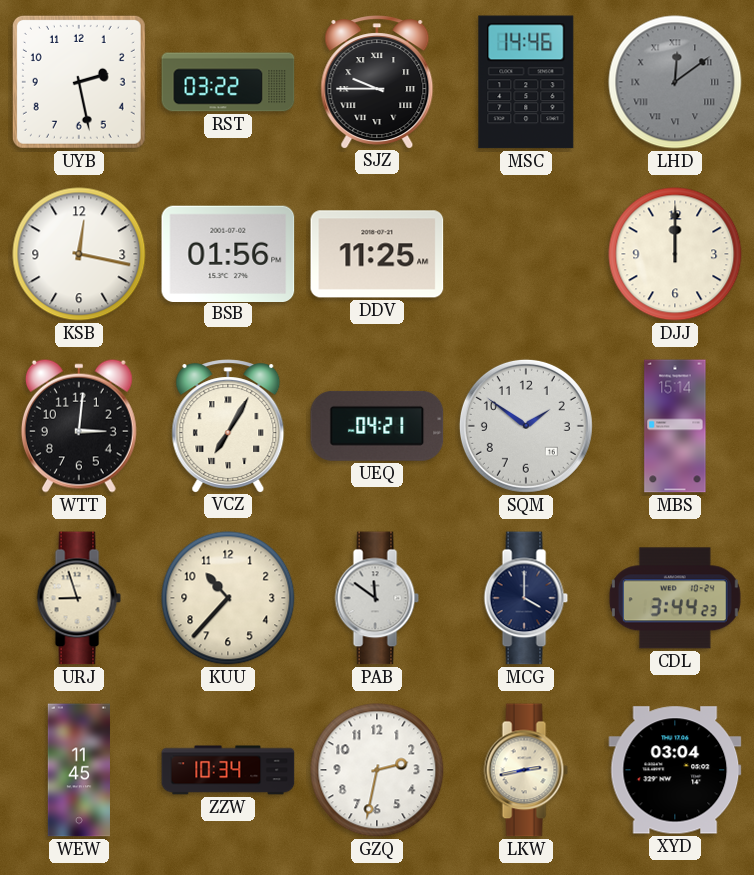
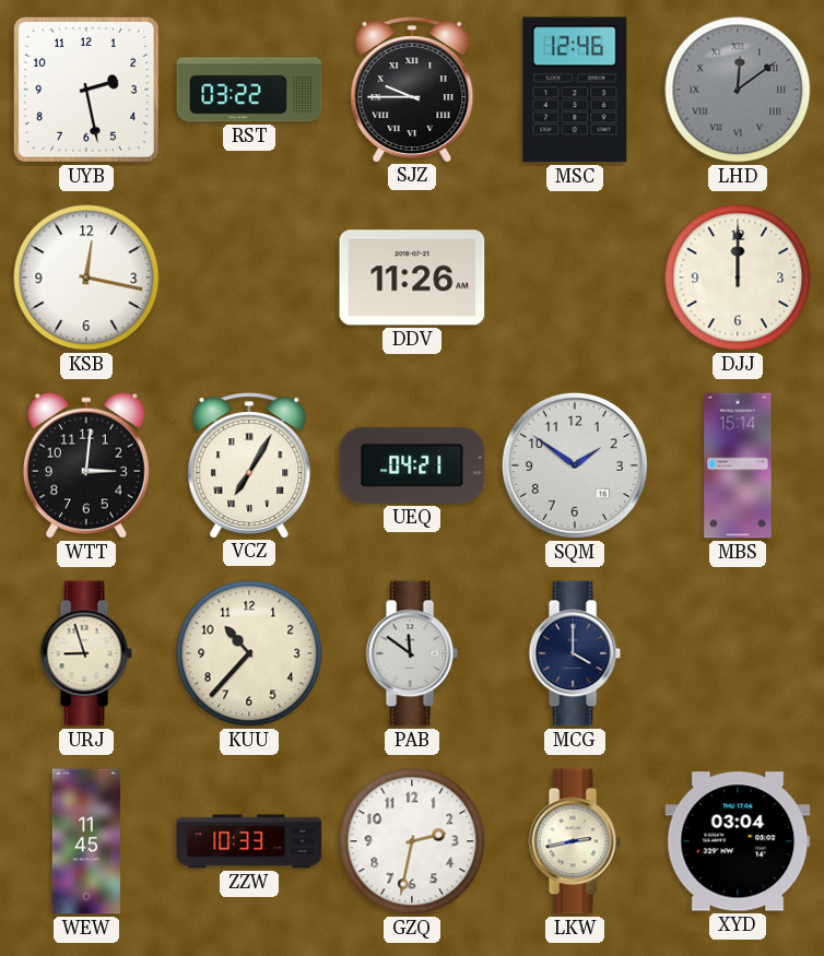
MSC: 14:46 -> 12:46
BSB: 01:56 -> none
DDV: 11:25 -> 11:26
CDL: 3:44 -> none
ZZW: 10:34 -> 10:33
